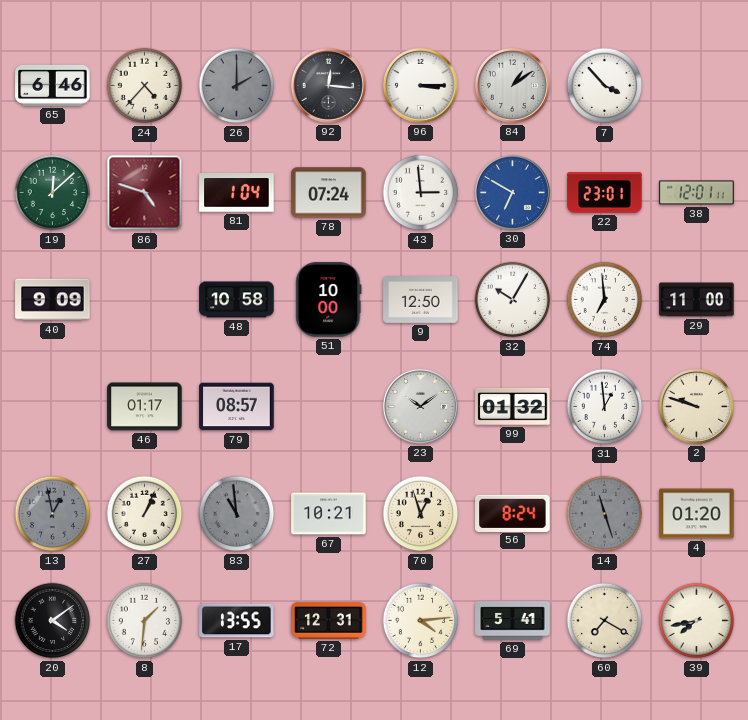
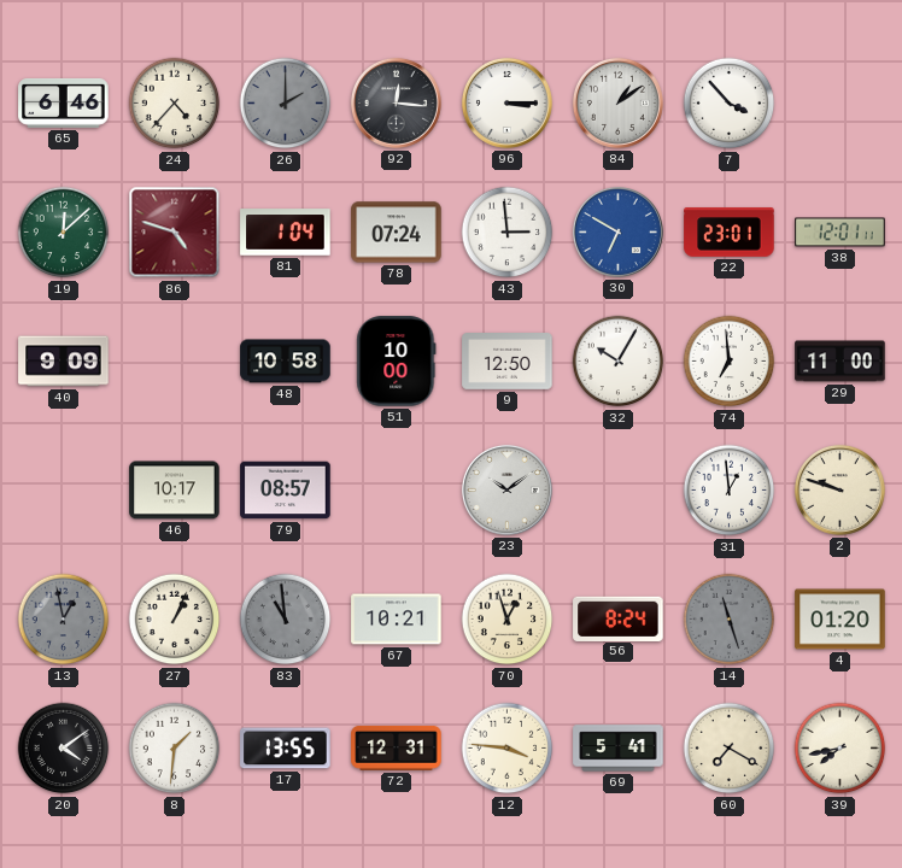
46: 01:17 -> 10:17
99: 01:32 -> none
12: 4:14 -> 3:46
